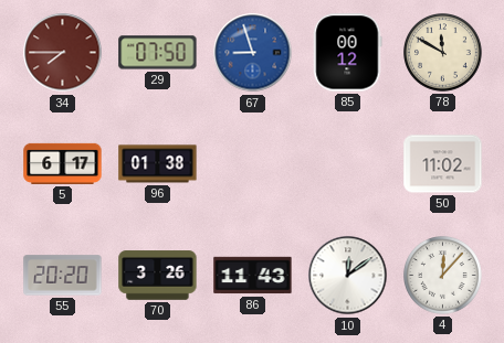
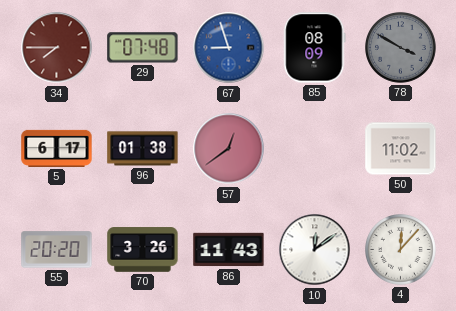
29: 07:50 -> 07:48
85: 00:12 -> 08:09
78: 11:50 -> 3:50
78 dial: cream -> grey
57: none -> 12:39
